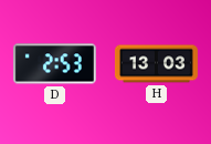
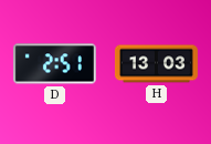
D: 2:53 -> 2:51
